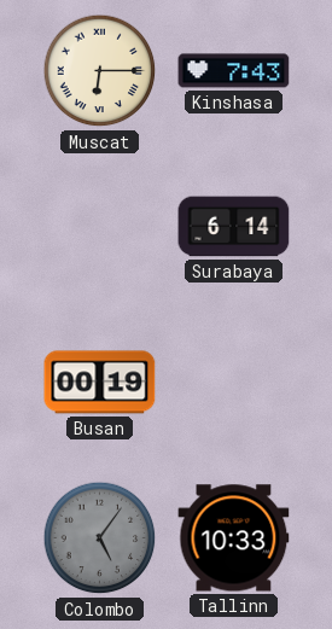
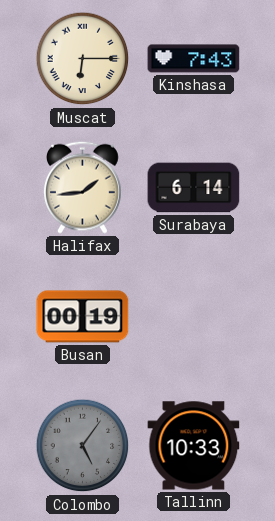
Halifax: none -> 1:44
